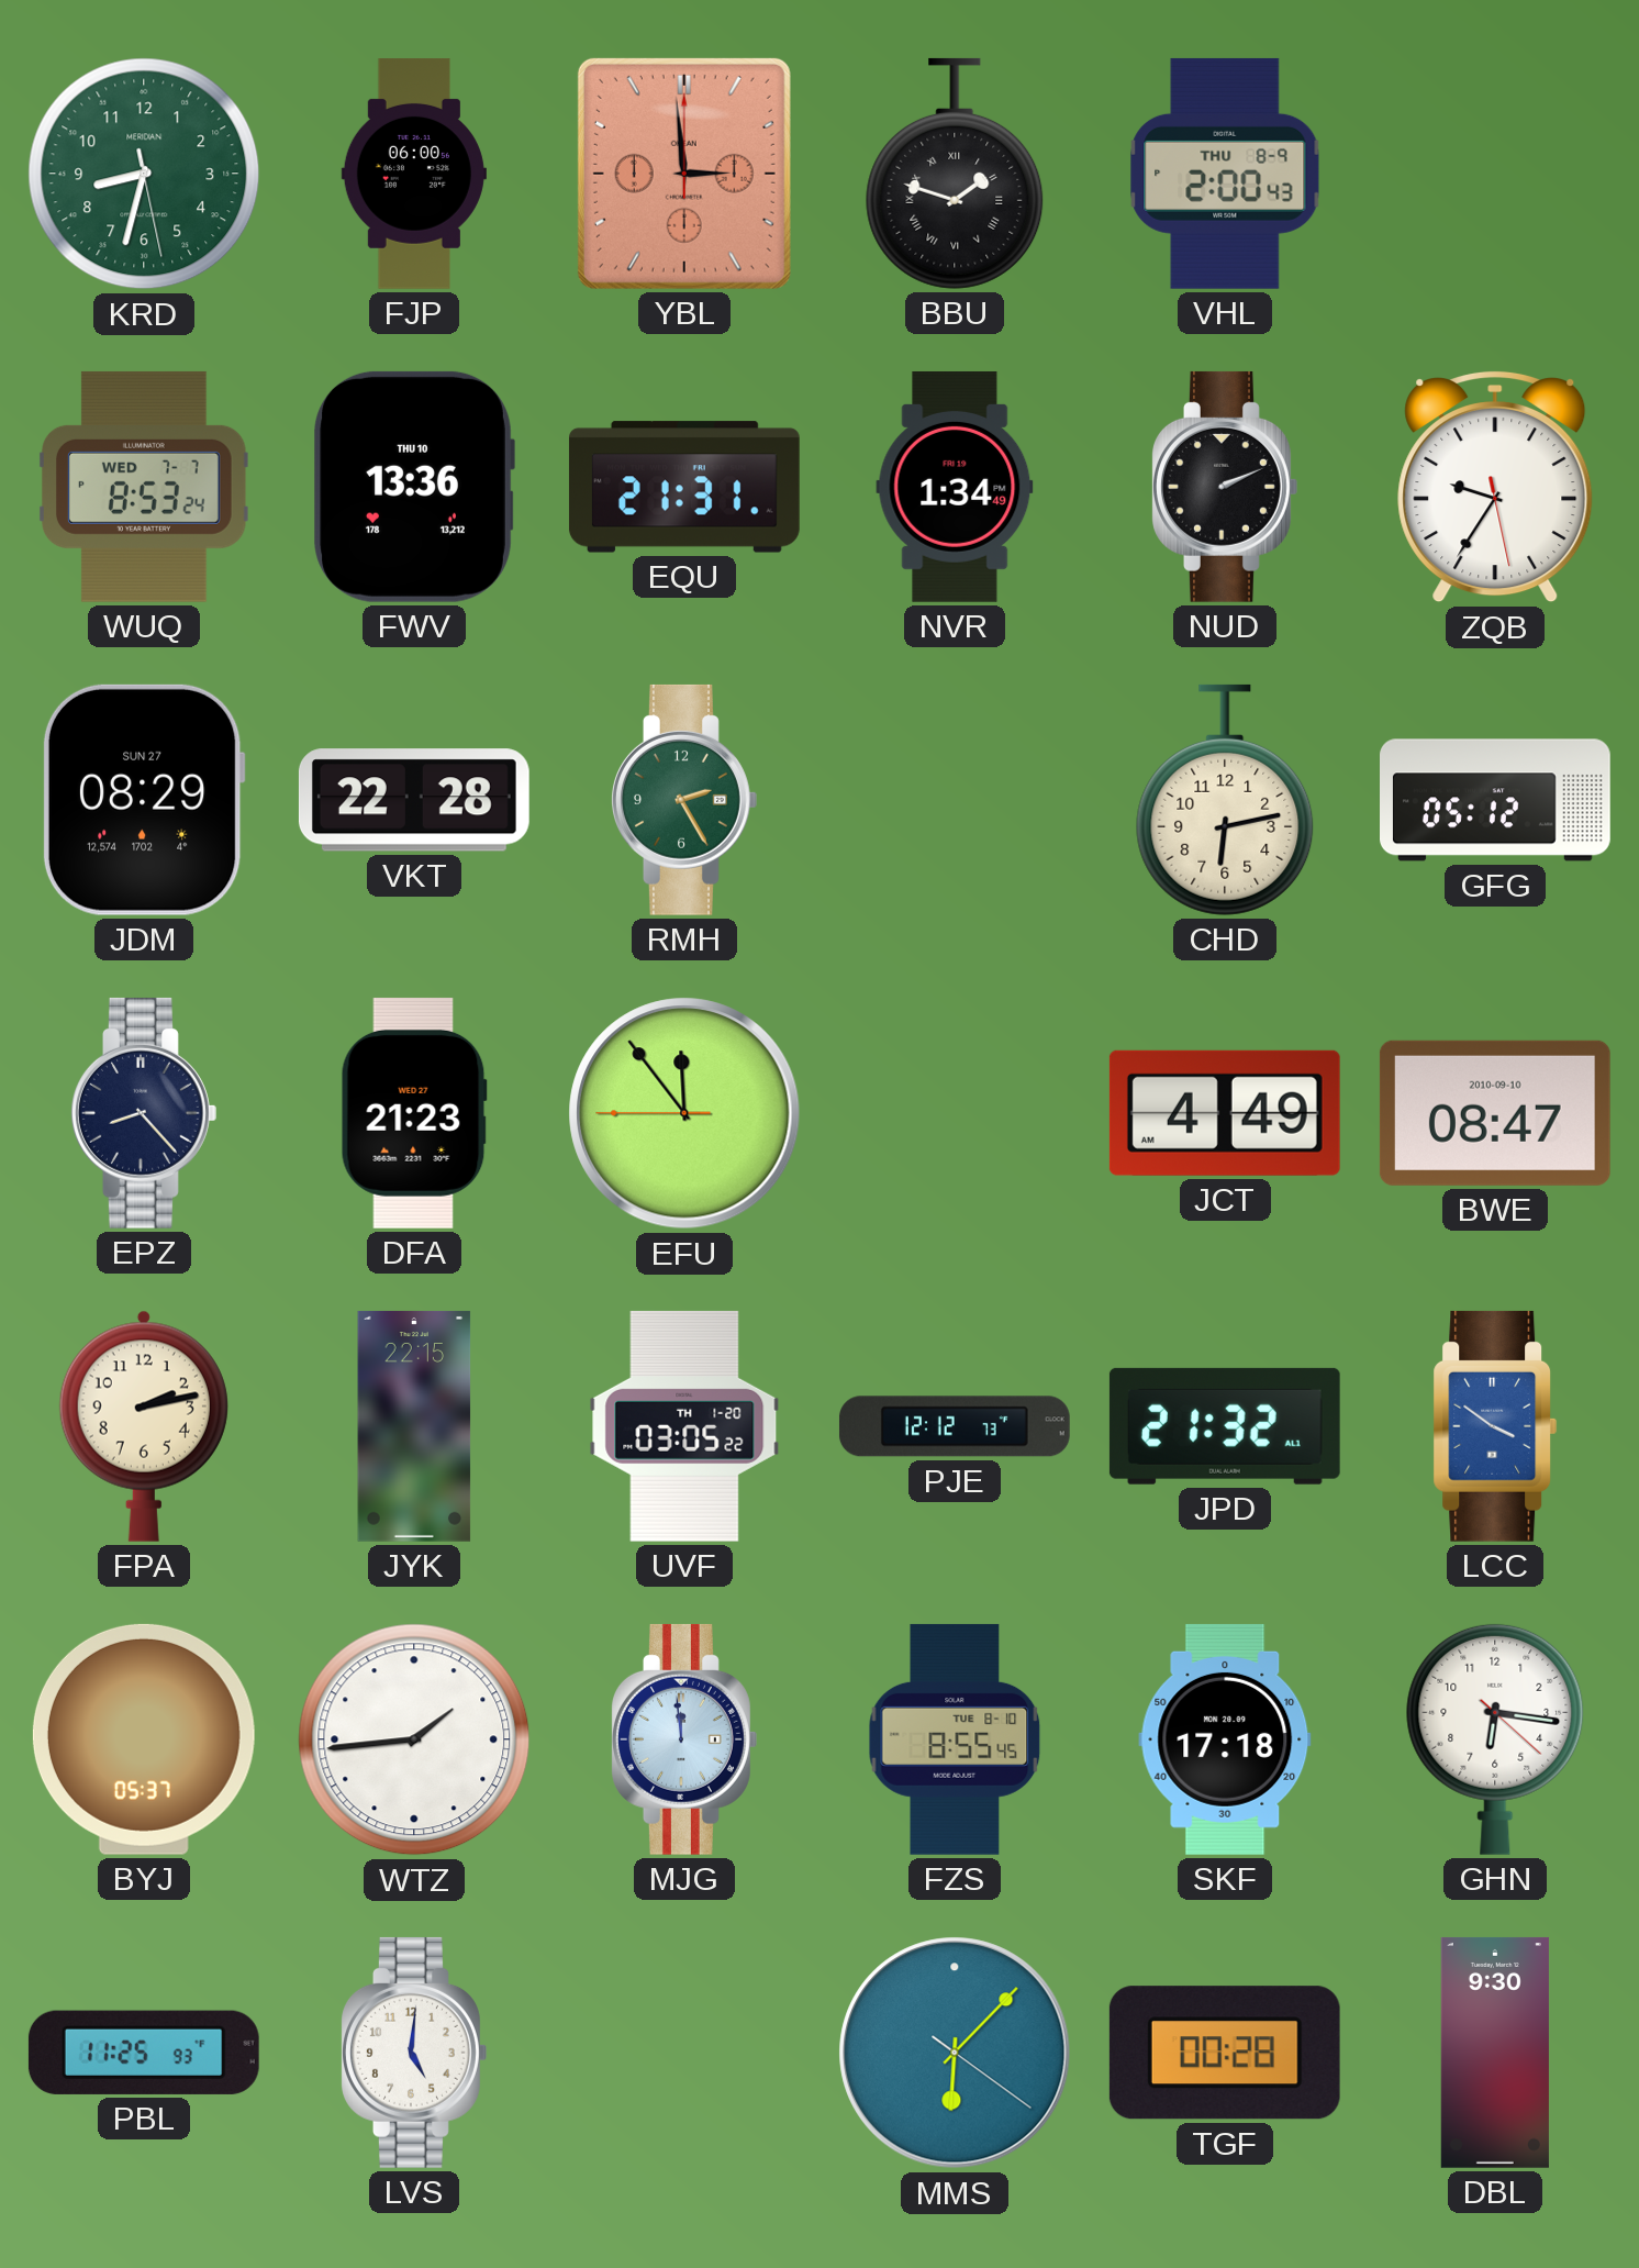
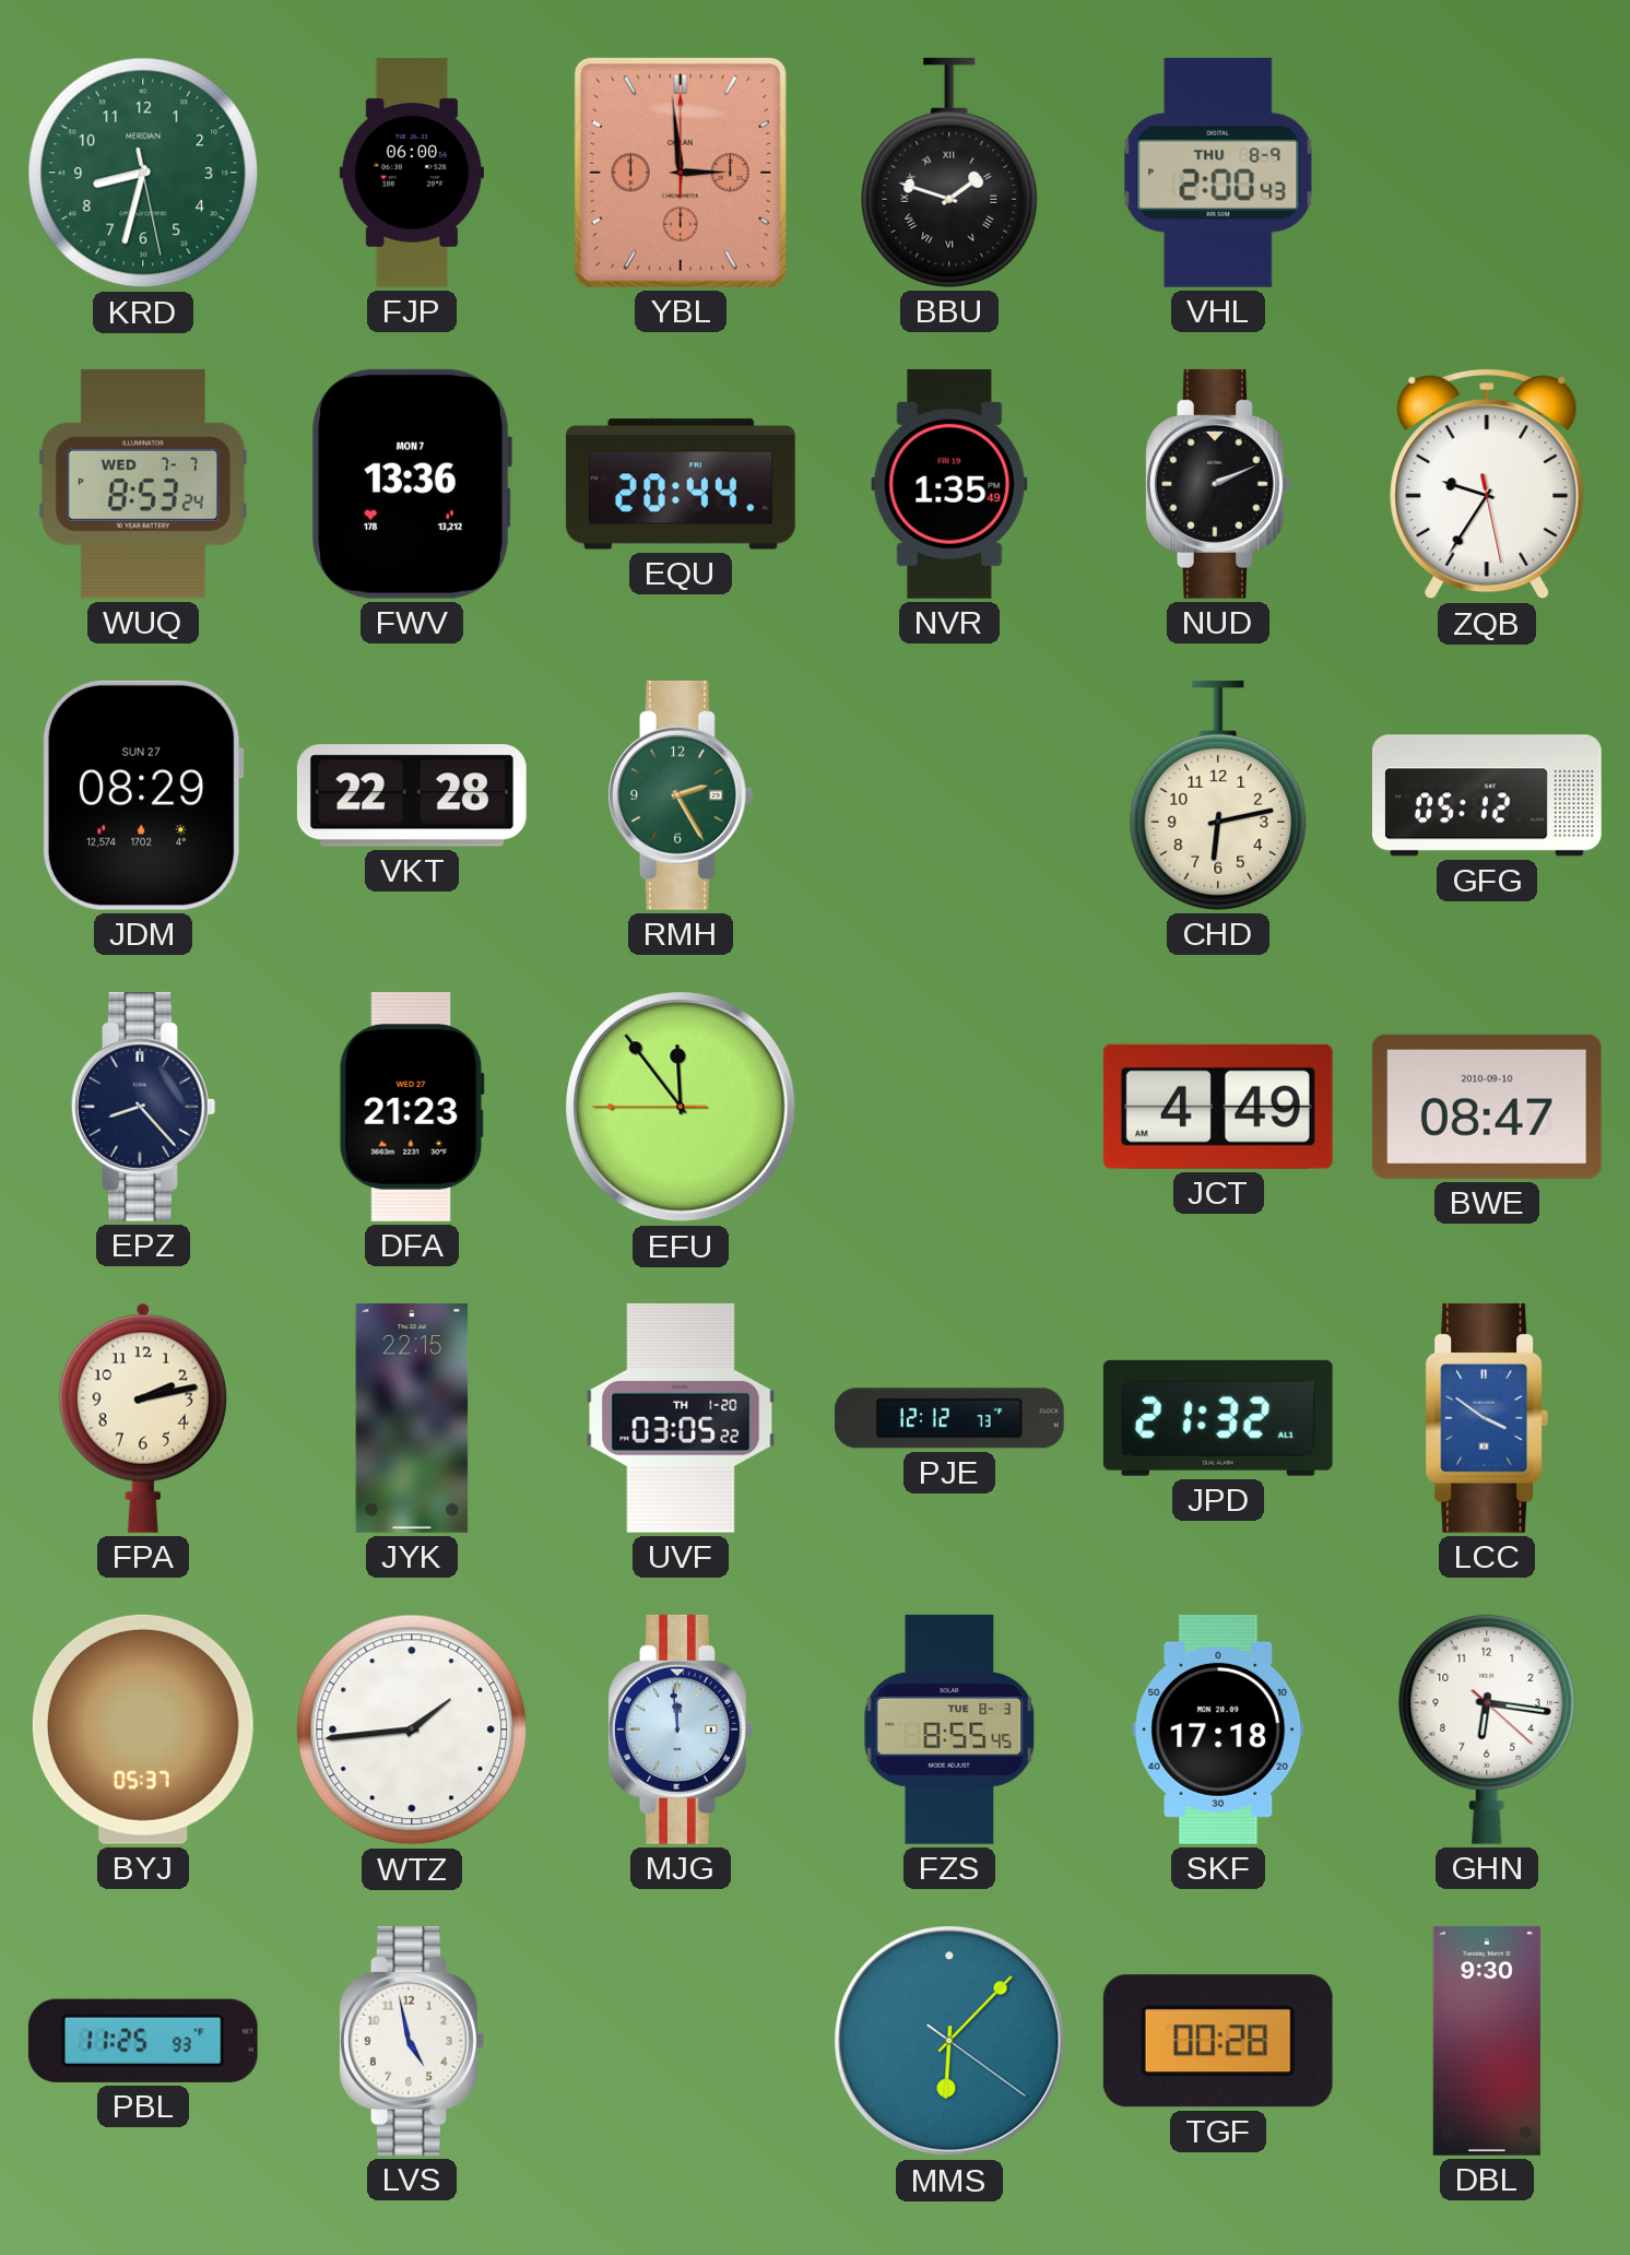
FWV date: THU 10 -> MON 7
EQU: 21:31 -> 20:44
NVR: 1:34 -> 1:35
FZS date: TUE 8-10 -> TUE 8-3
LVS: 5:01 -> 4:58
